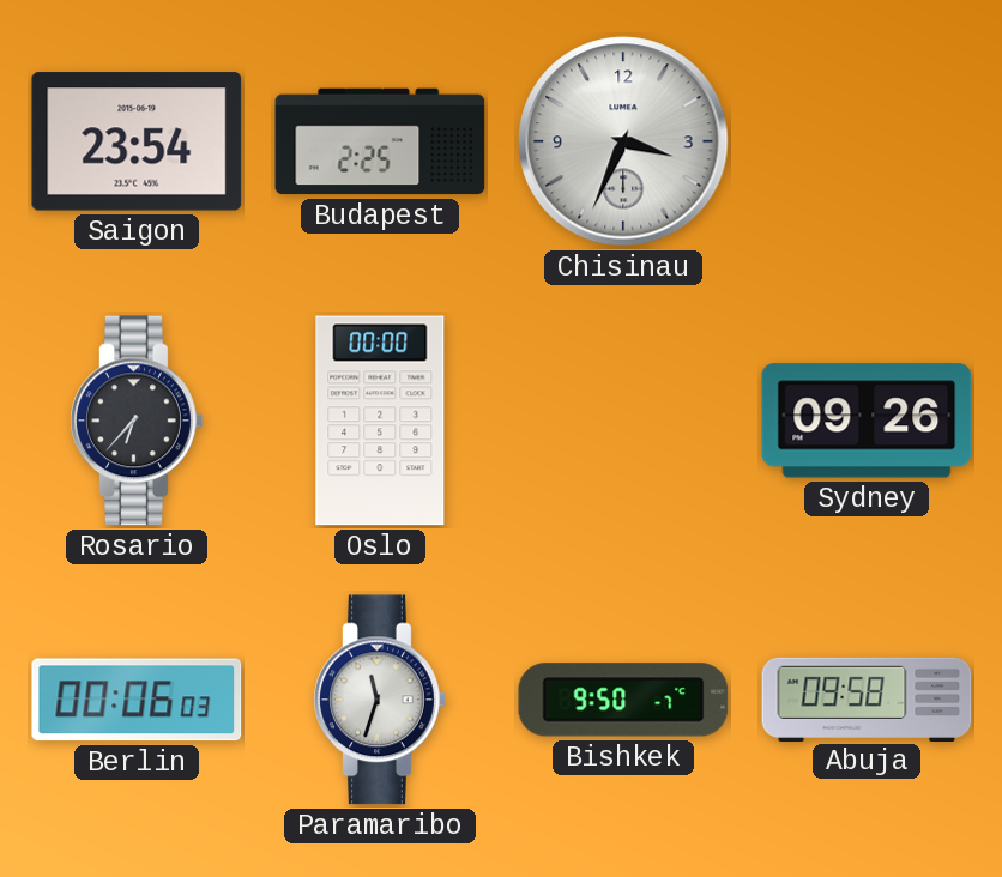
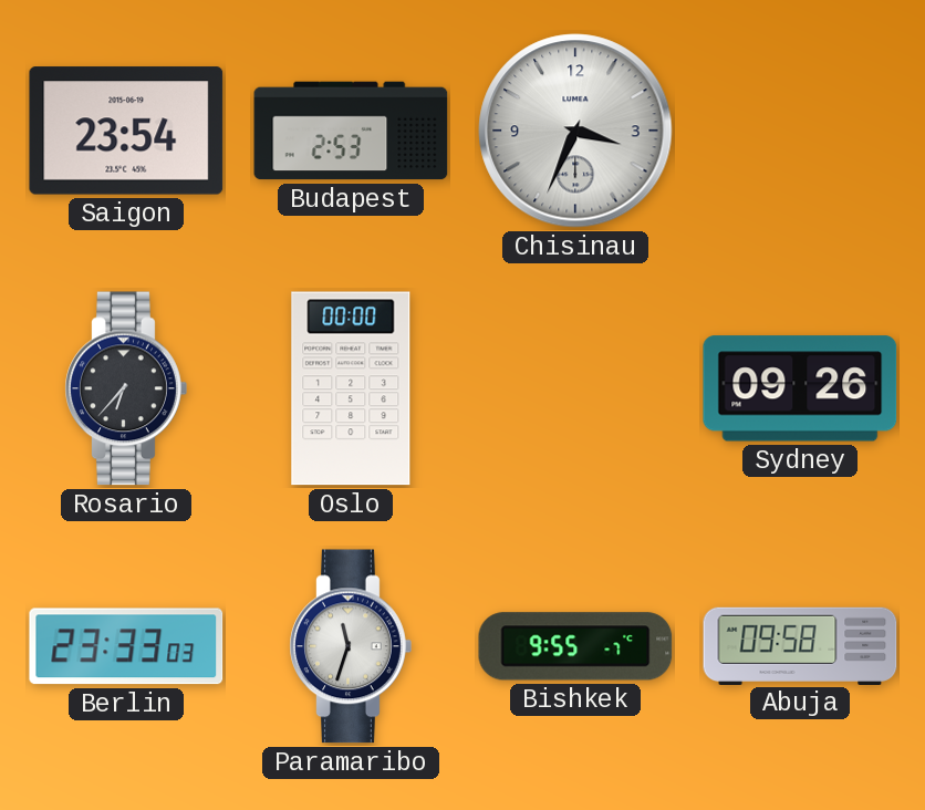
Budapest: 2:25 -> 2:53
Berlin: 00:06 -> 23:33
Bishkek: 9:50 -> 9:55
